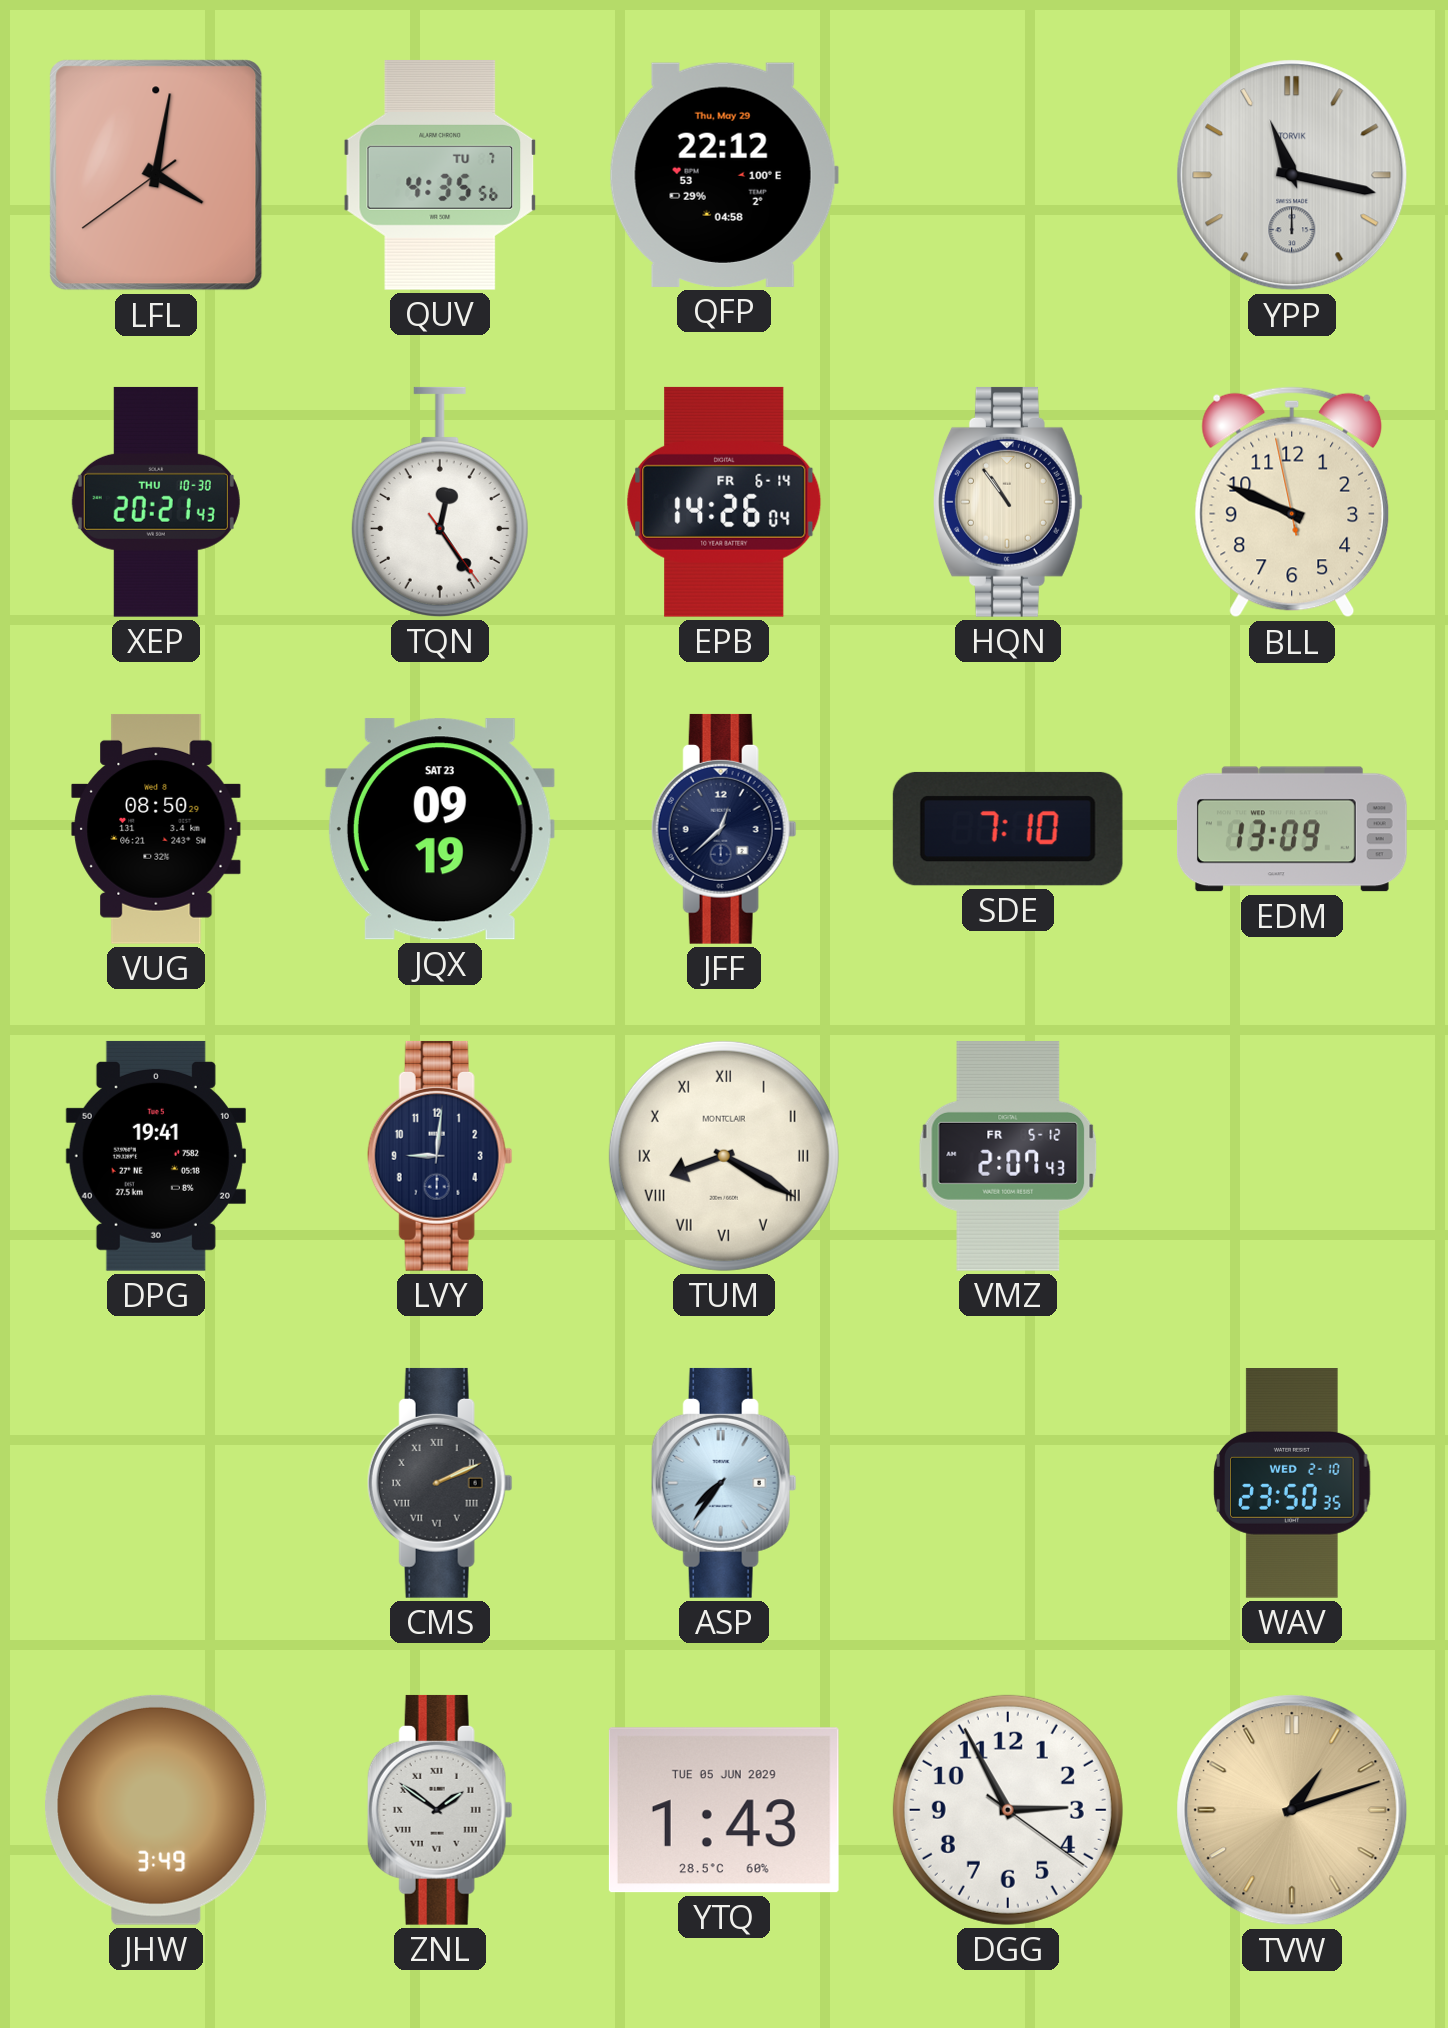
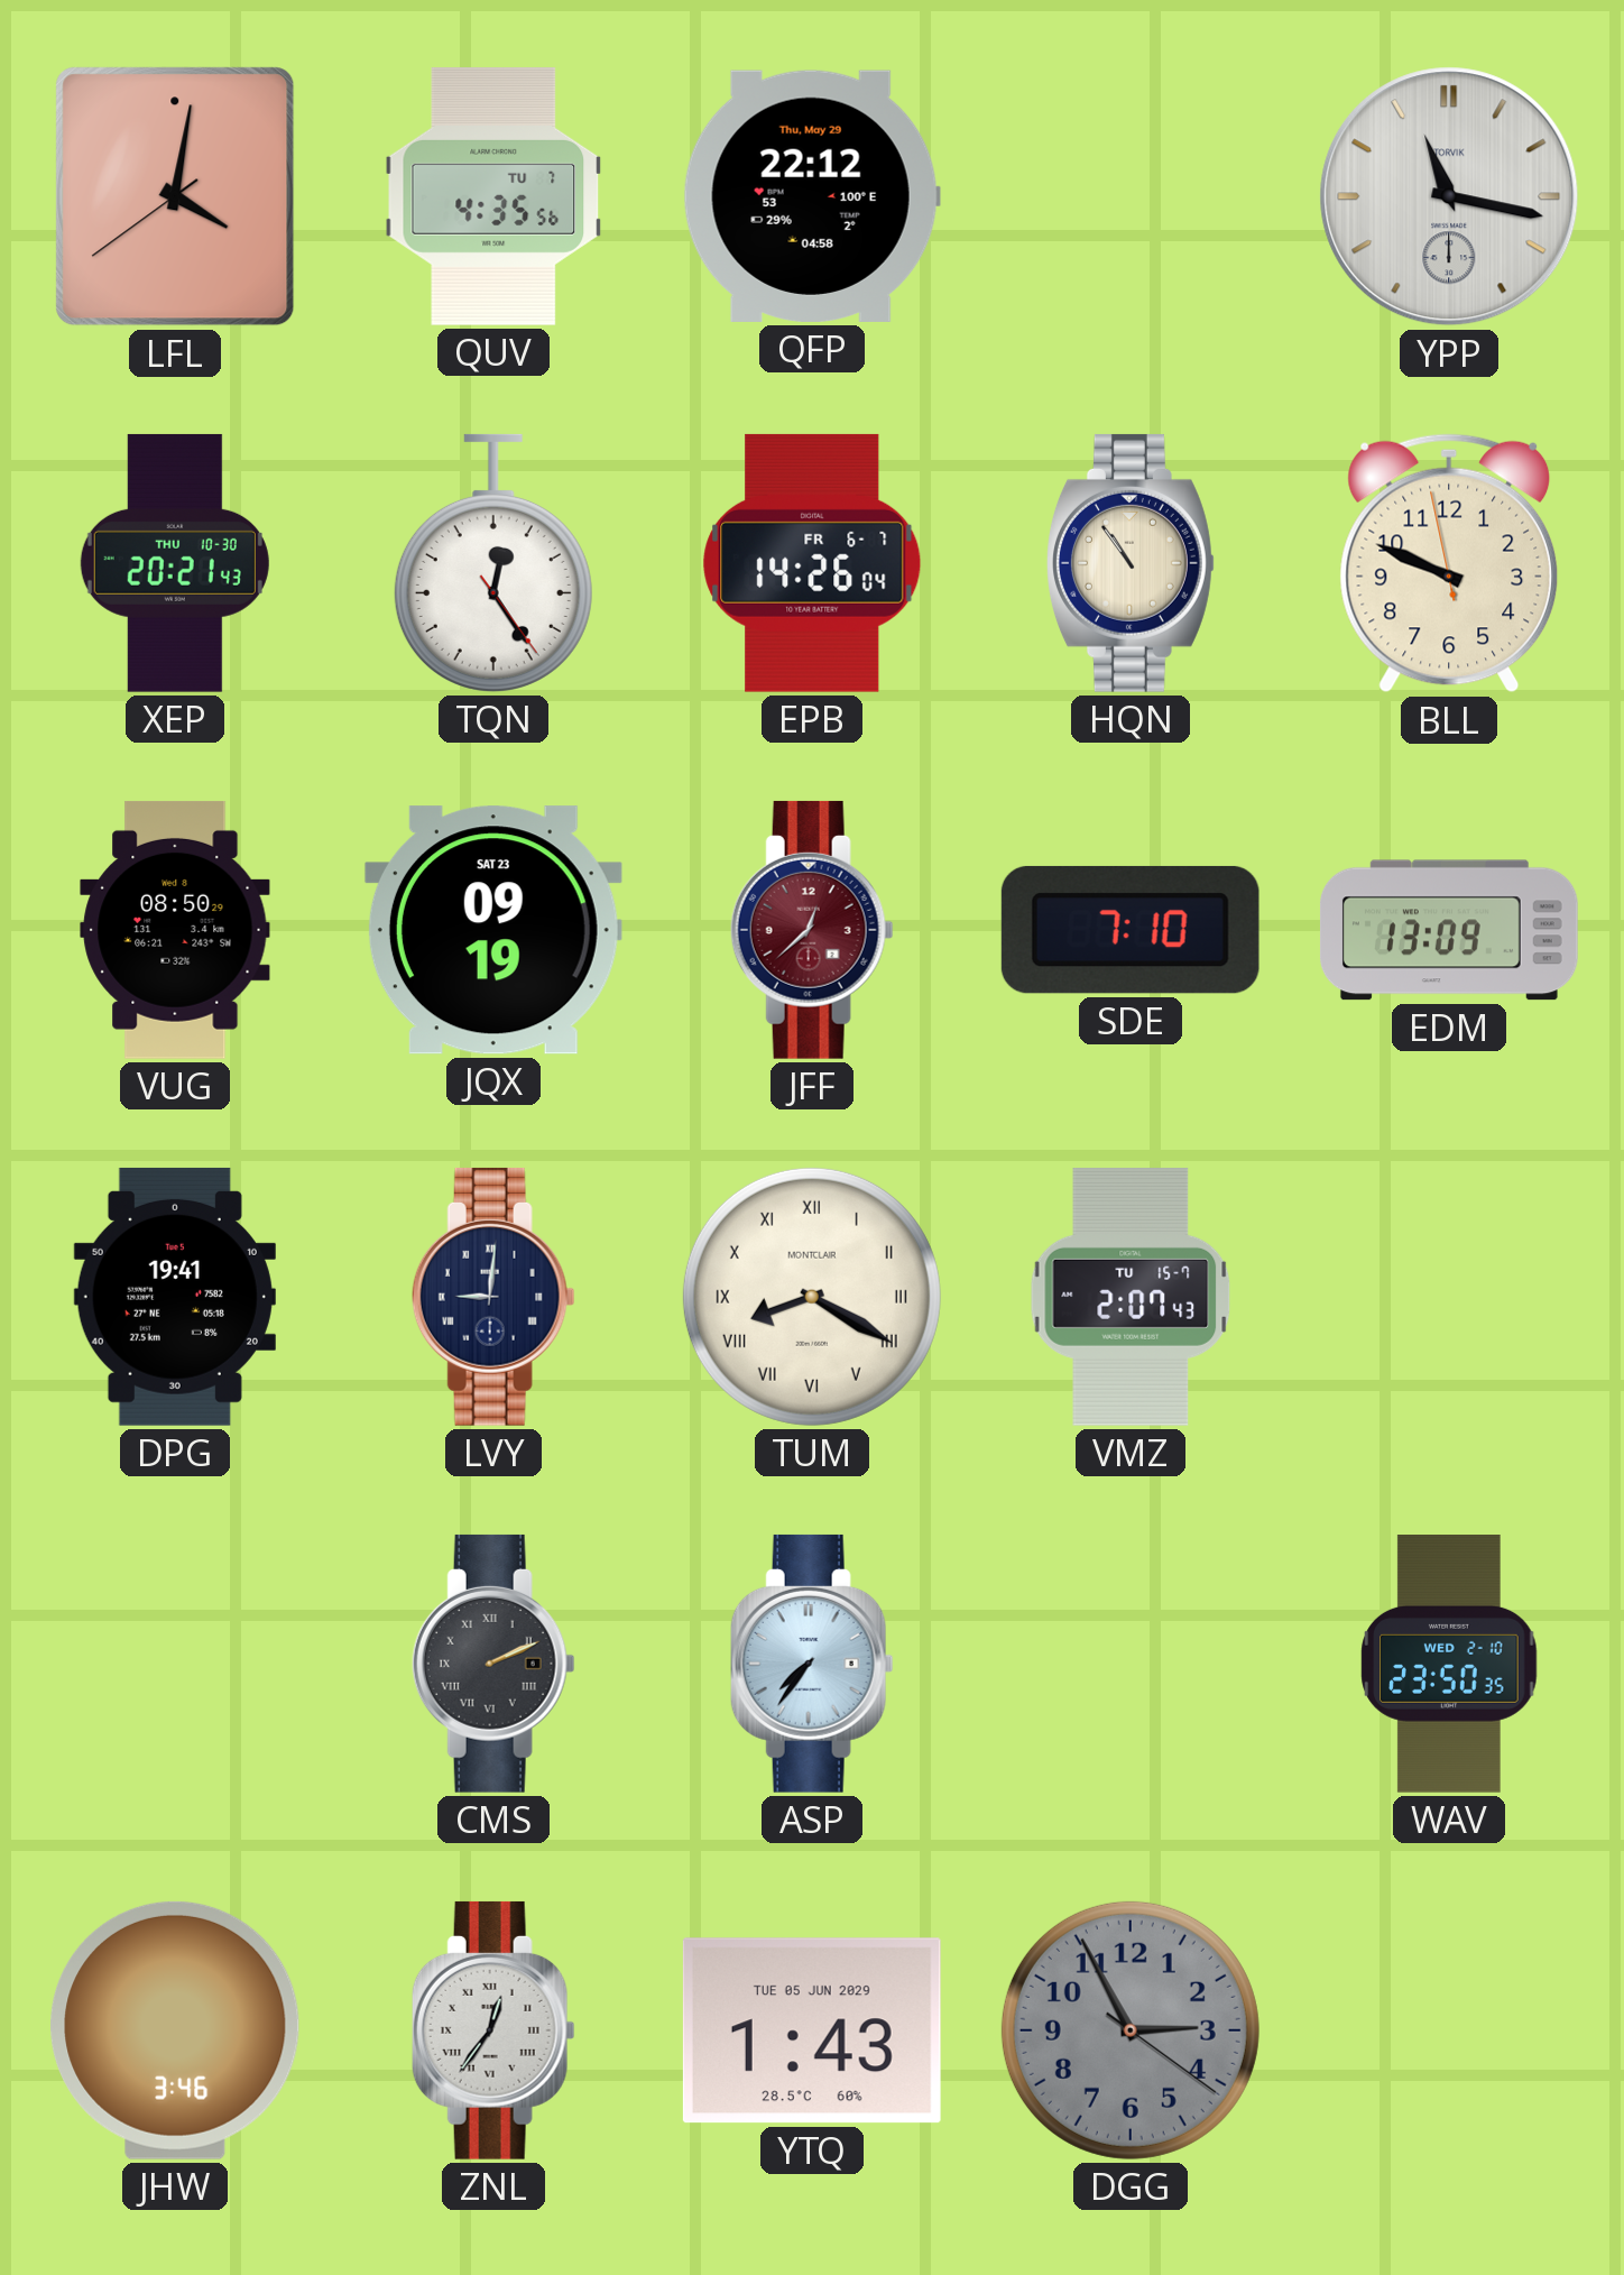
EPB date: FR 6-14 -> FR 6-7
JFF dial: navy -> burgundy
LVY numerals: Arabic -> Roman
VMZ date: FR 5-12 -> TU 15-7
JHW: 3:49 -> 3:46
ZNL: 1:51 -> 12:36
DGG dial: white -> grey
TVW: 1:12 -> none
